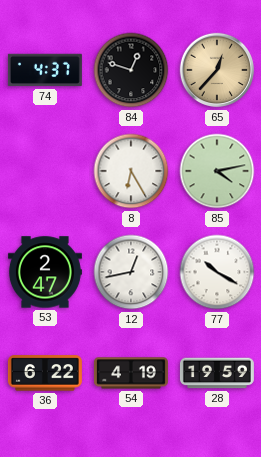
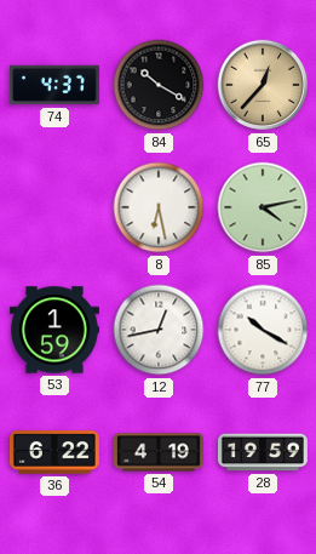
84: 12:48 -> 10:20
8: 6:25 -> 6:28
53: 2:47 -> 1:59
